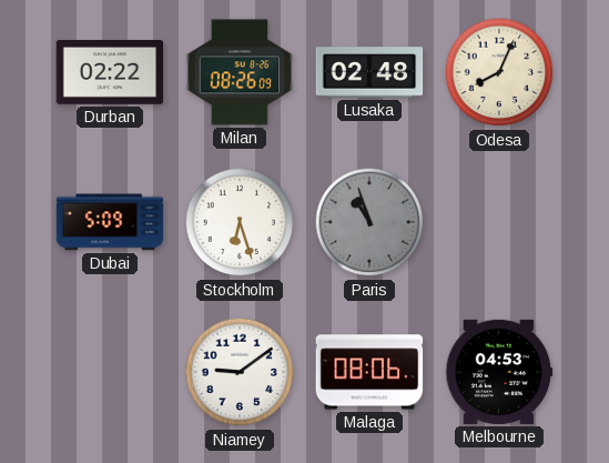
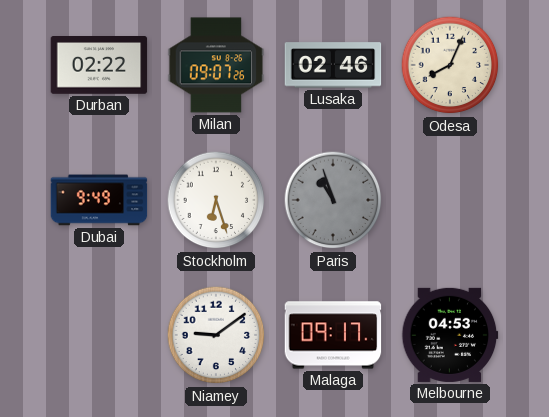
Milan: 08:26 -> 09:07
Lusaka: 02:48 -> 02:46
Dubai: 5:09 -> 9:49
Malaga: 08:06 -> 09:17
